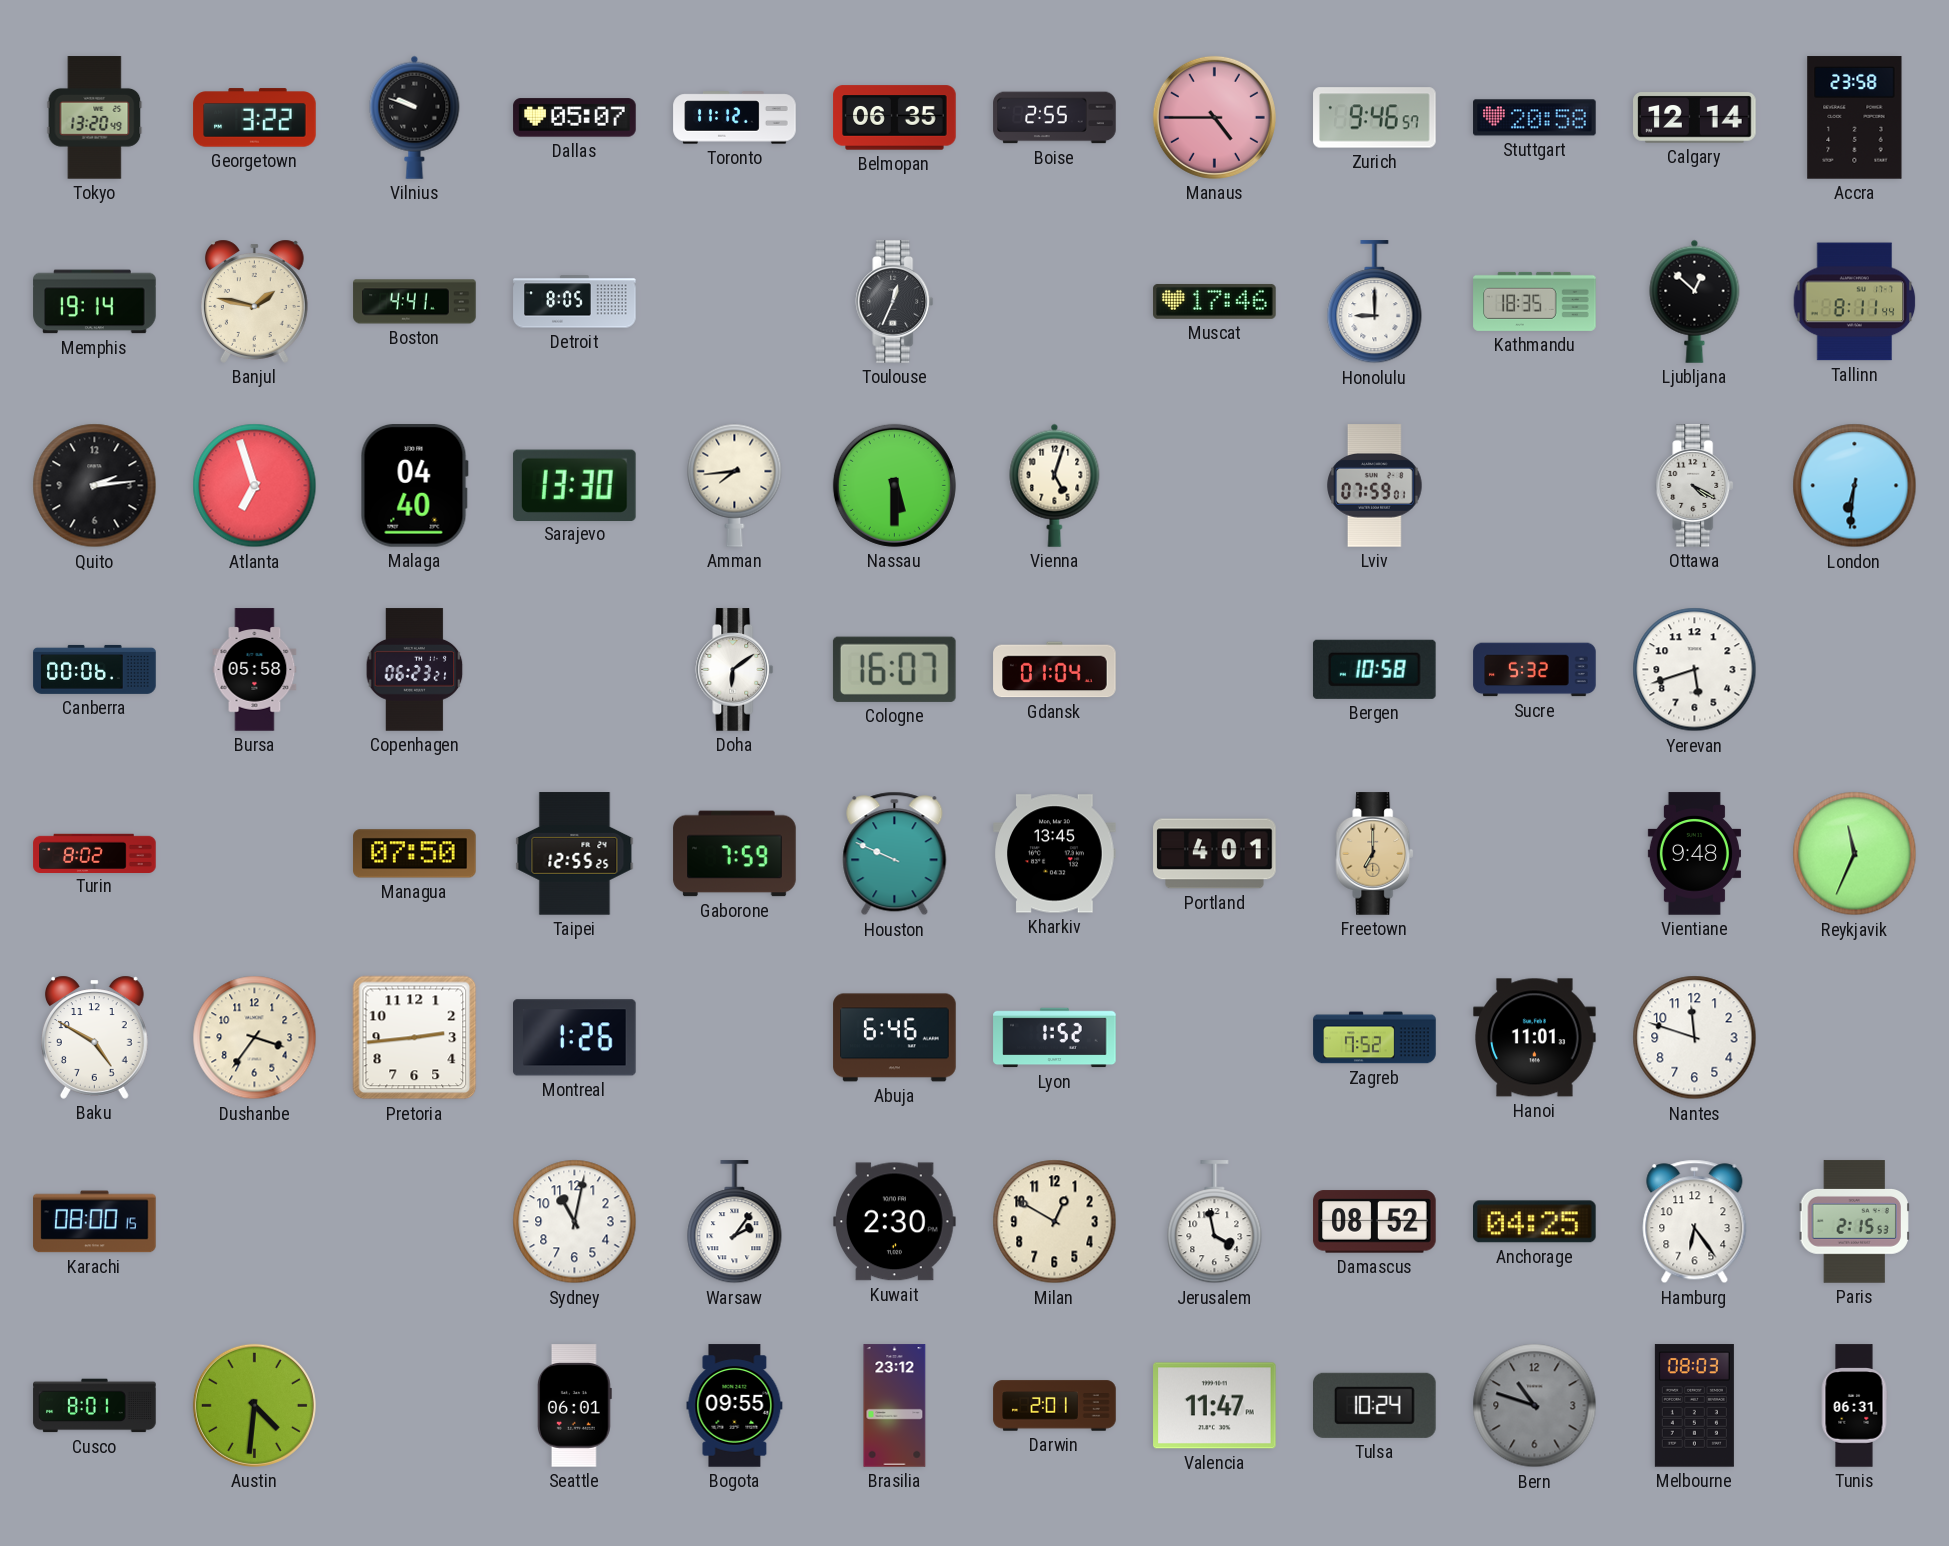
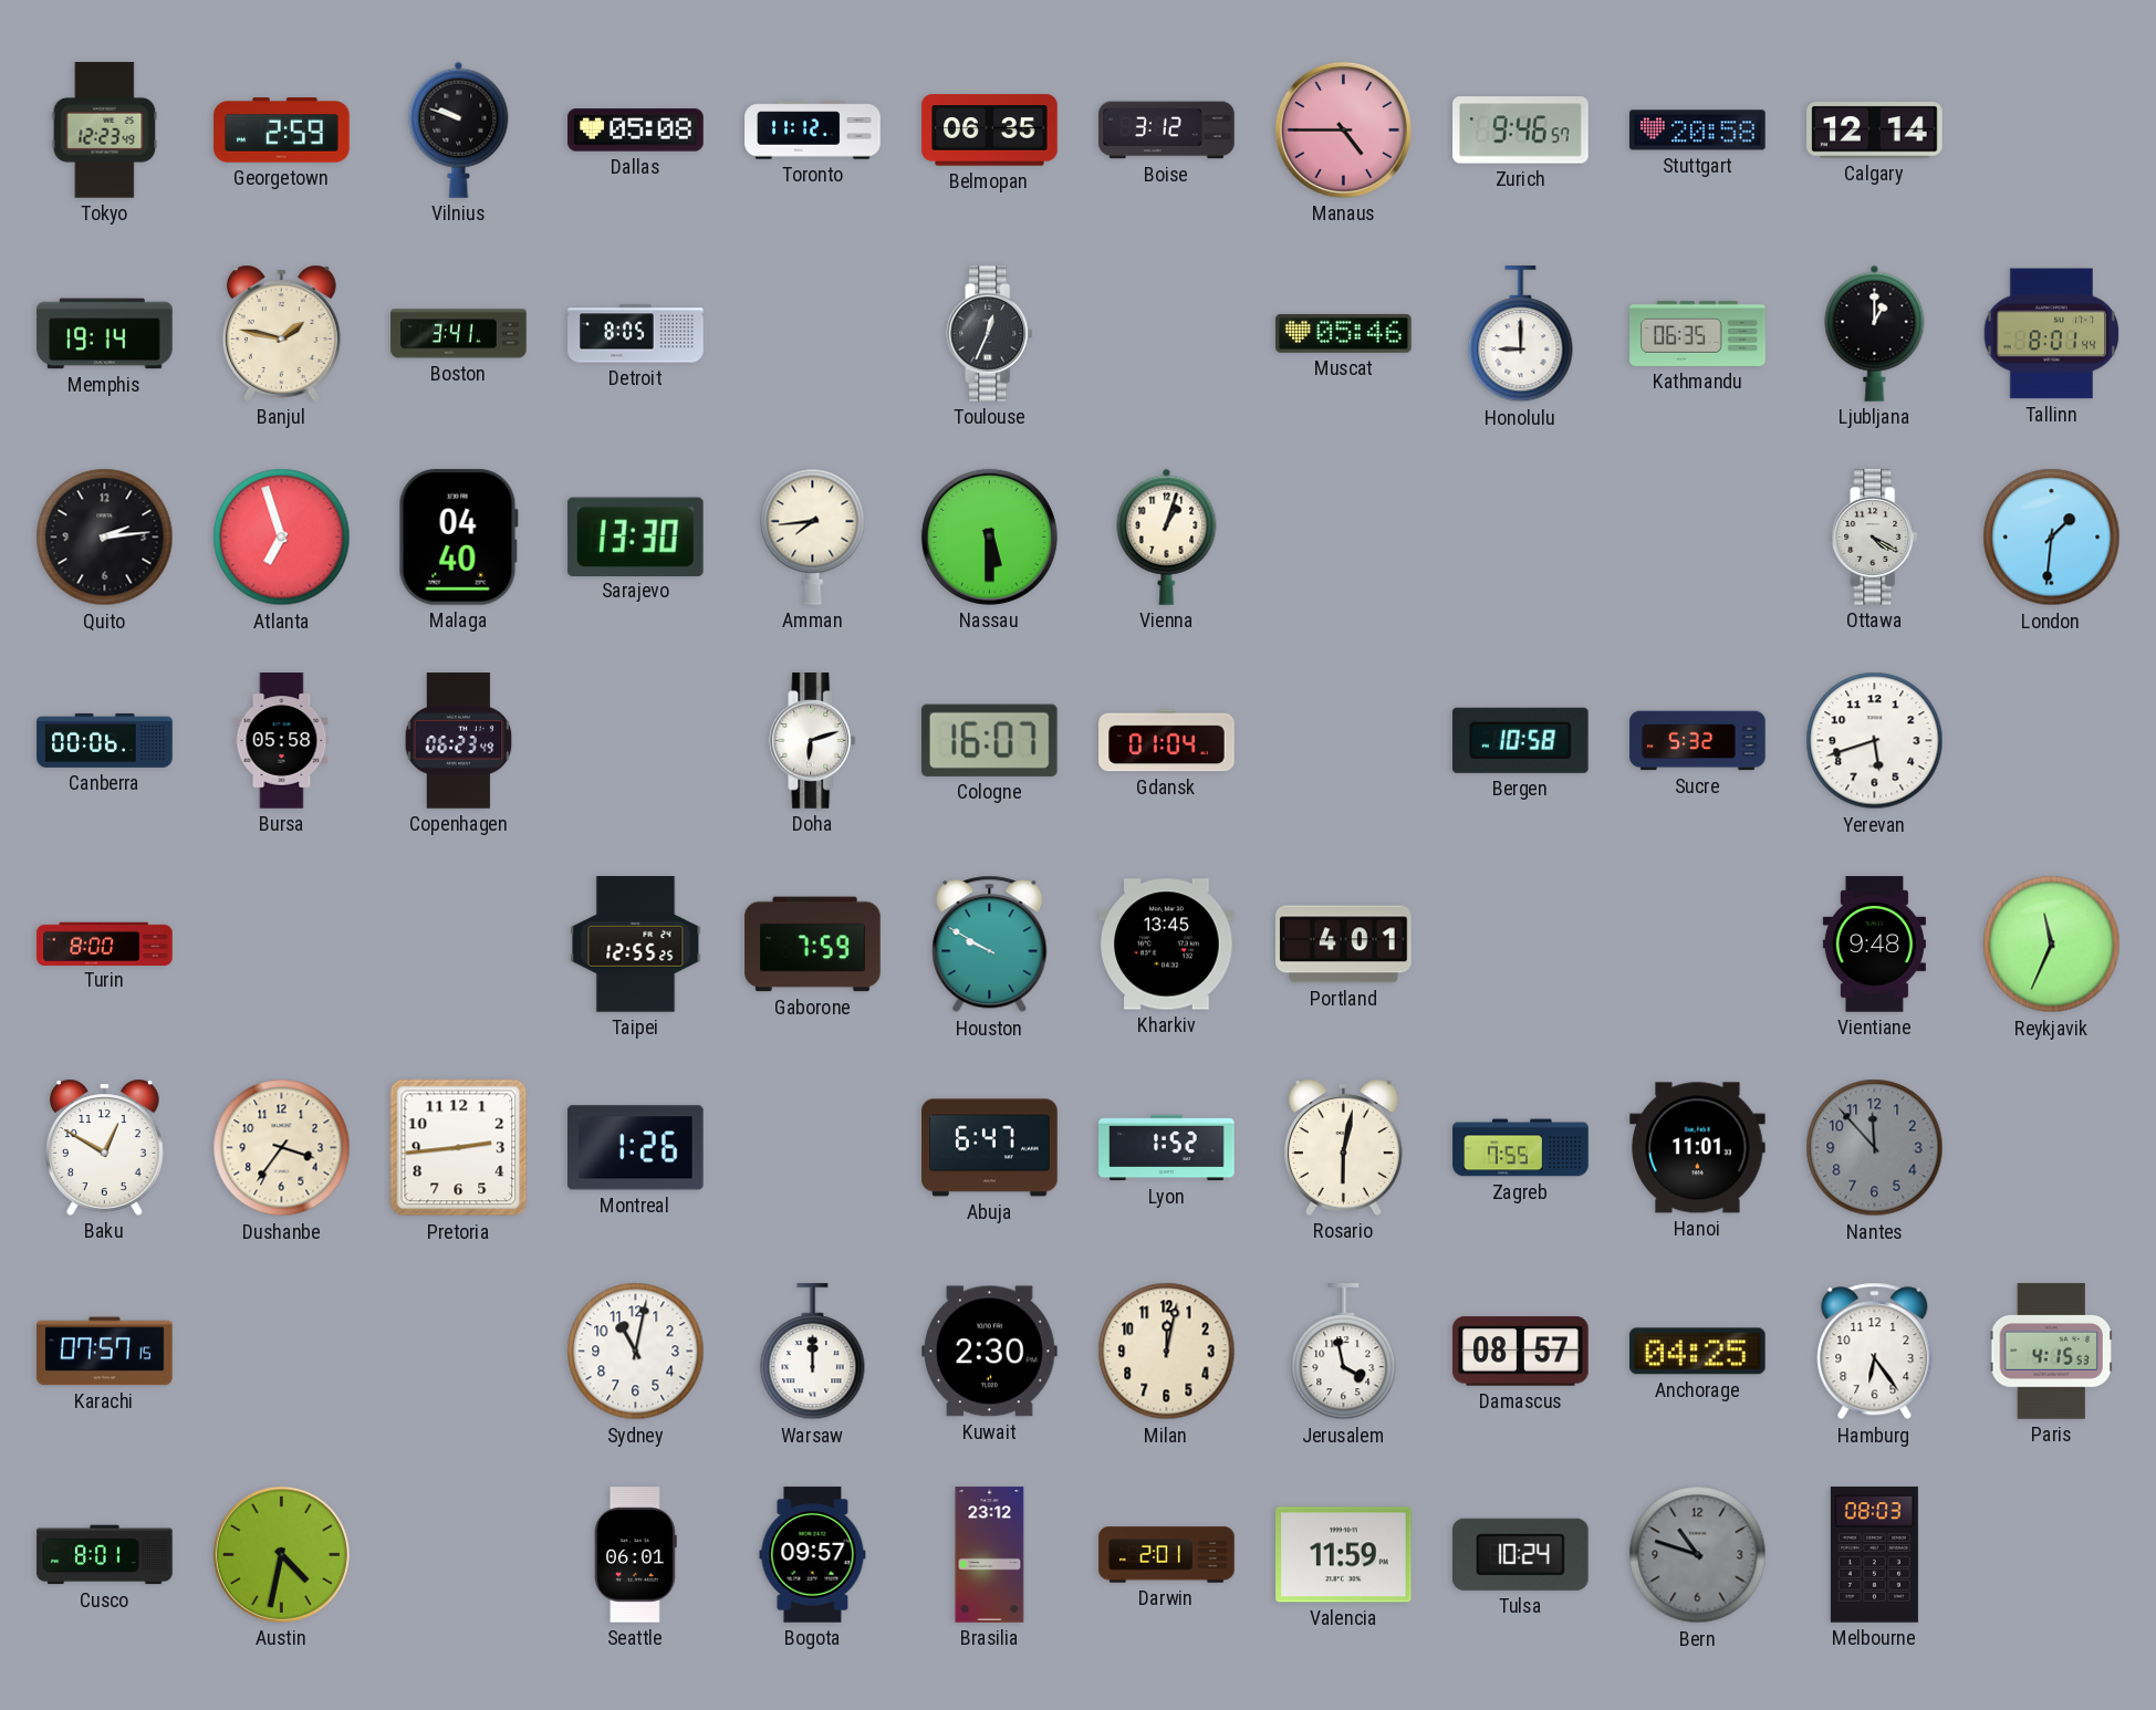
Tokyo: 13:20 -> 12:23
Georgetown: 3:22 -> 2:59
Dallas: 05:07 -> 05:08
Boise: 2:55 -> 3:12
Accra: 23:58 -> none
Boston: 4:41 -> 3:41
Muscat: 17:46 -> 05:46
Kathmandu: 18:35 -> 06:35
Ljubljana: 12:52 -> 1:00
Tallinn: 8:11 -> 8:01
Vienna: 5:03 -> 1:03
Lviv: 07:59 -> none
London: 6:31 -> 1:31
Copenhagen: 06:23:21 -> 06:23:49
Doha: 6:09 -> 6:12
Turin: 8:02 -> 8:00
Managua: 07:50 -> none
Houston: 9:49 -> 9:50
Freetown: 7:00 -> none
Baku: 4:50 -> 12:50
Abuja: 6:46 -> 6:47
Rosario: none -> 6:02
Zagreb: 7:52 -> 7:55
Nantes: 11:48 -> 11:53
Nantes dial: white -> grey
Karachi: 08:00 -> 07:57
Warsaw: 2:06 -> 12:00
Milan: 12:50 -> 12:02
Damascus: 08:52 -> 08:57
Paris: 2:15 -> 4:15
Austin: 4:31 -> 4:32
Bogota: 09:55 -> 09:57
Valencia: 11:47 -> 11:59
Tunis: 06:31 -> none
